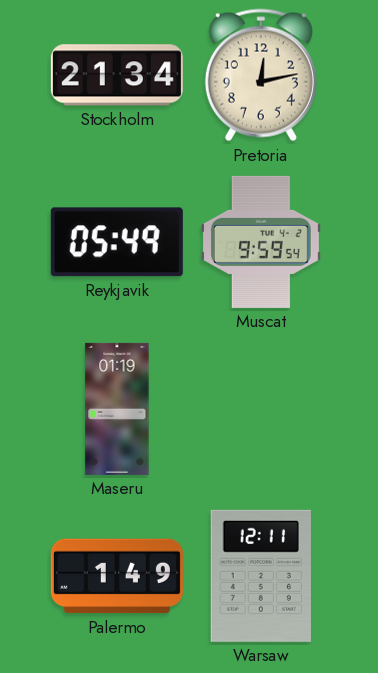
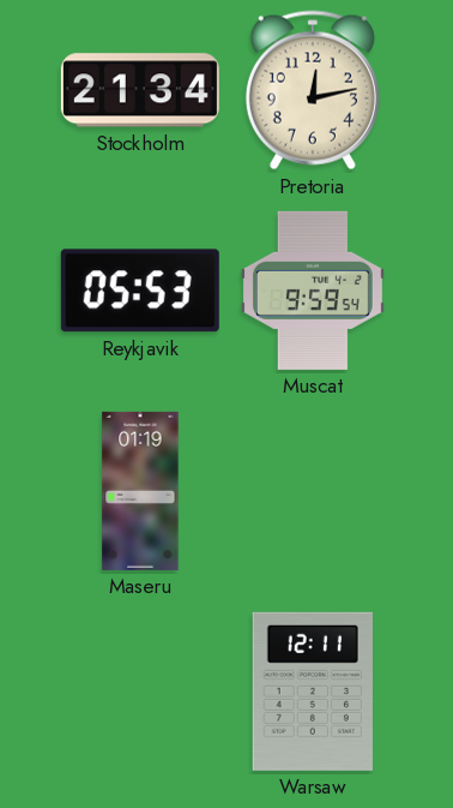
Reykjavik: 05:49 -> 05:53
Palermo: 1:49 -> none
